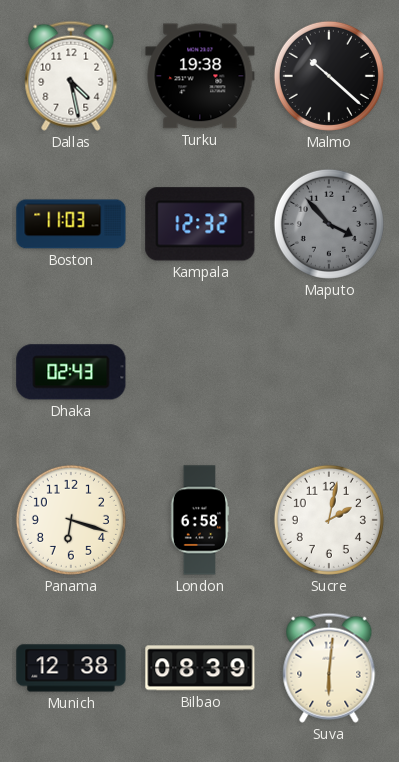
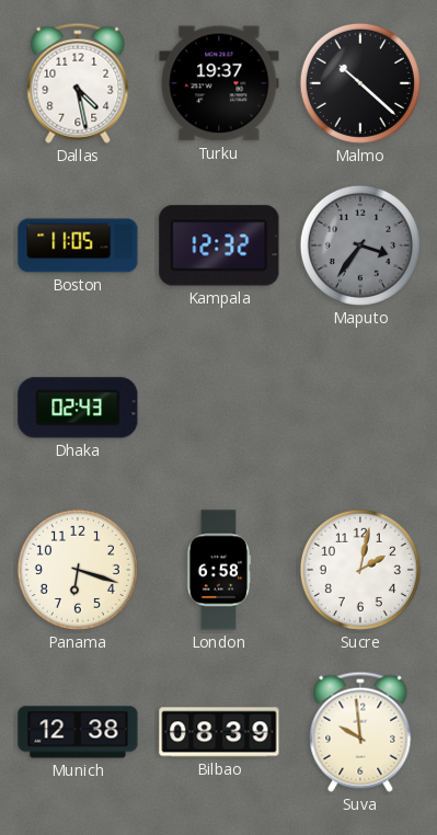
Turku: 19:38 -> 19:37
Boston: 11:03 -> 11:05
Maputo: 3:53 -> 3:36
Suva: 6:01 -> 9:59
